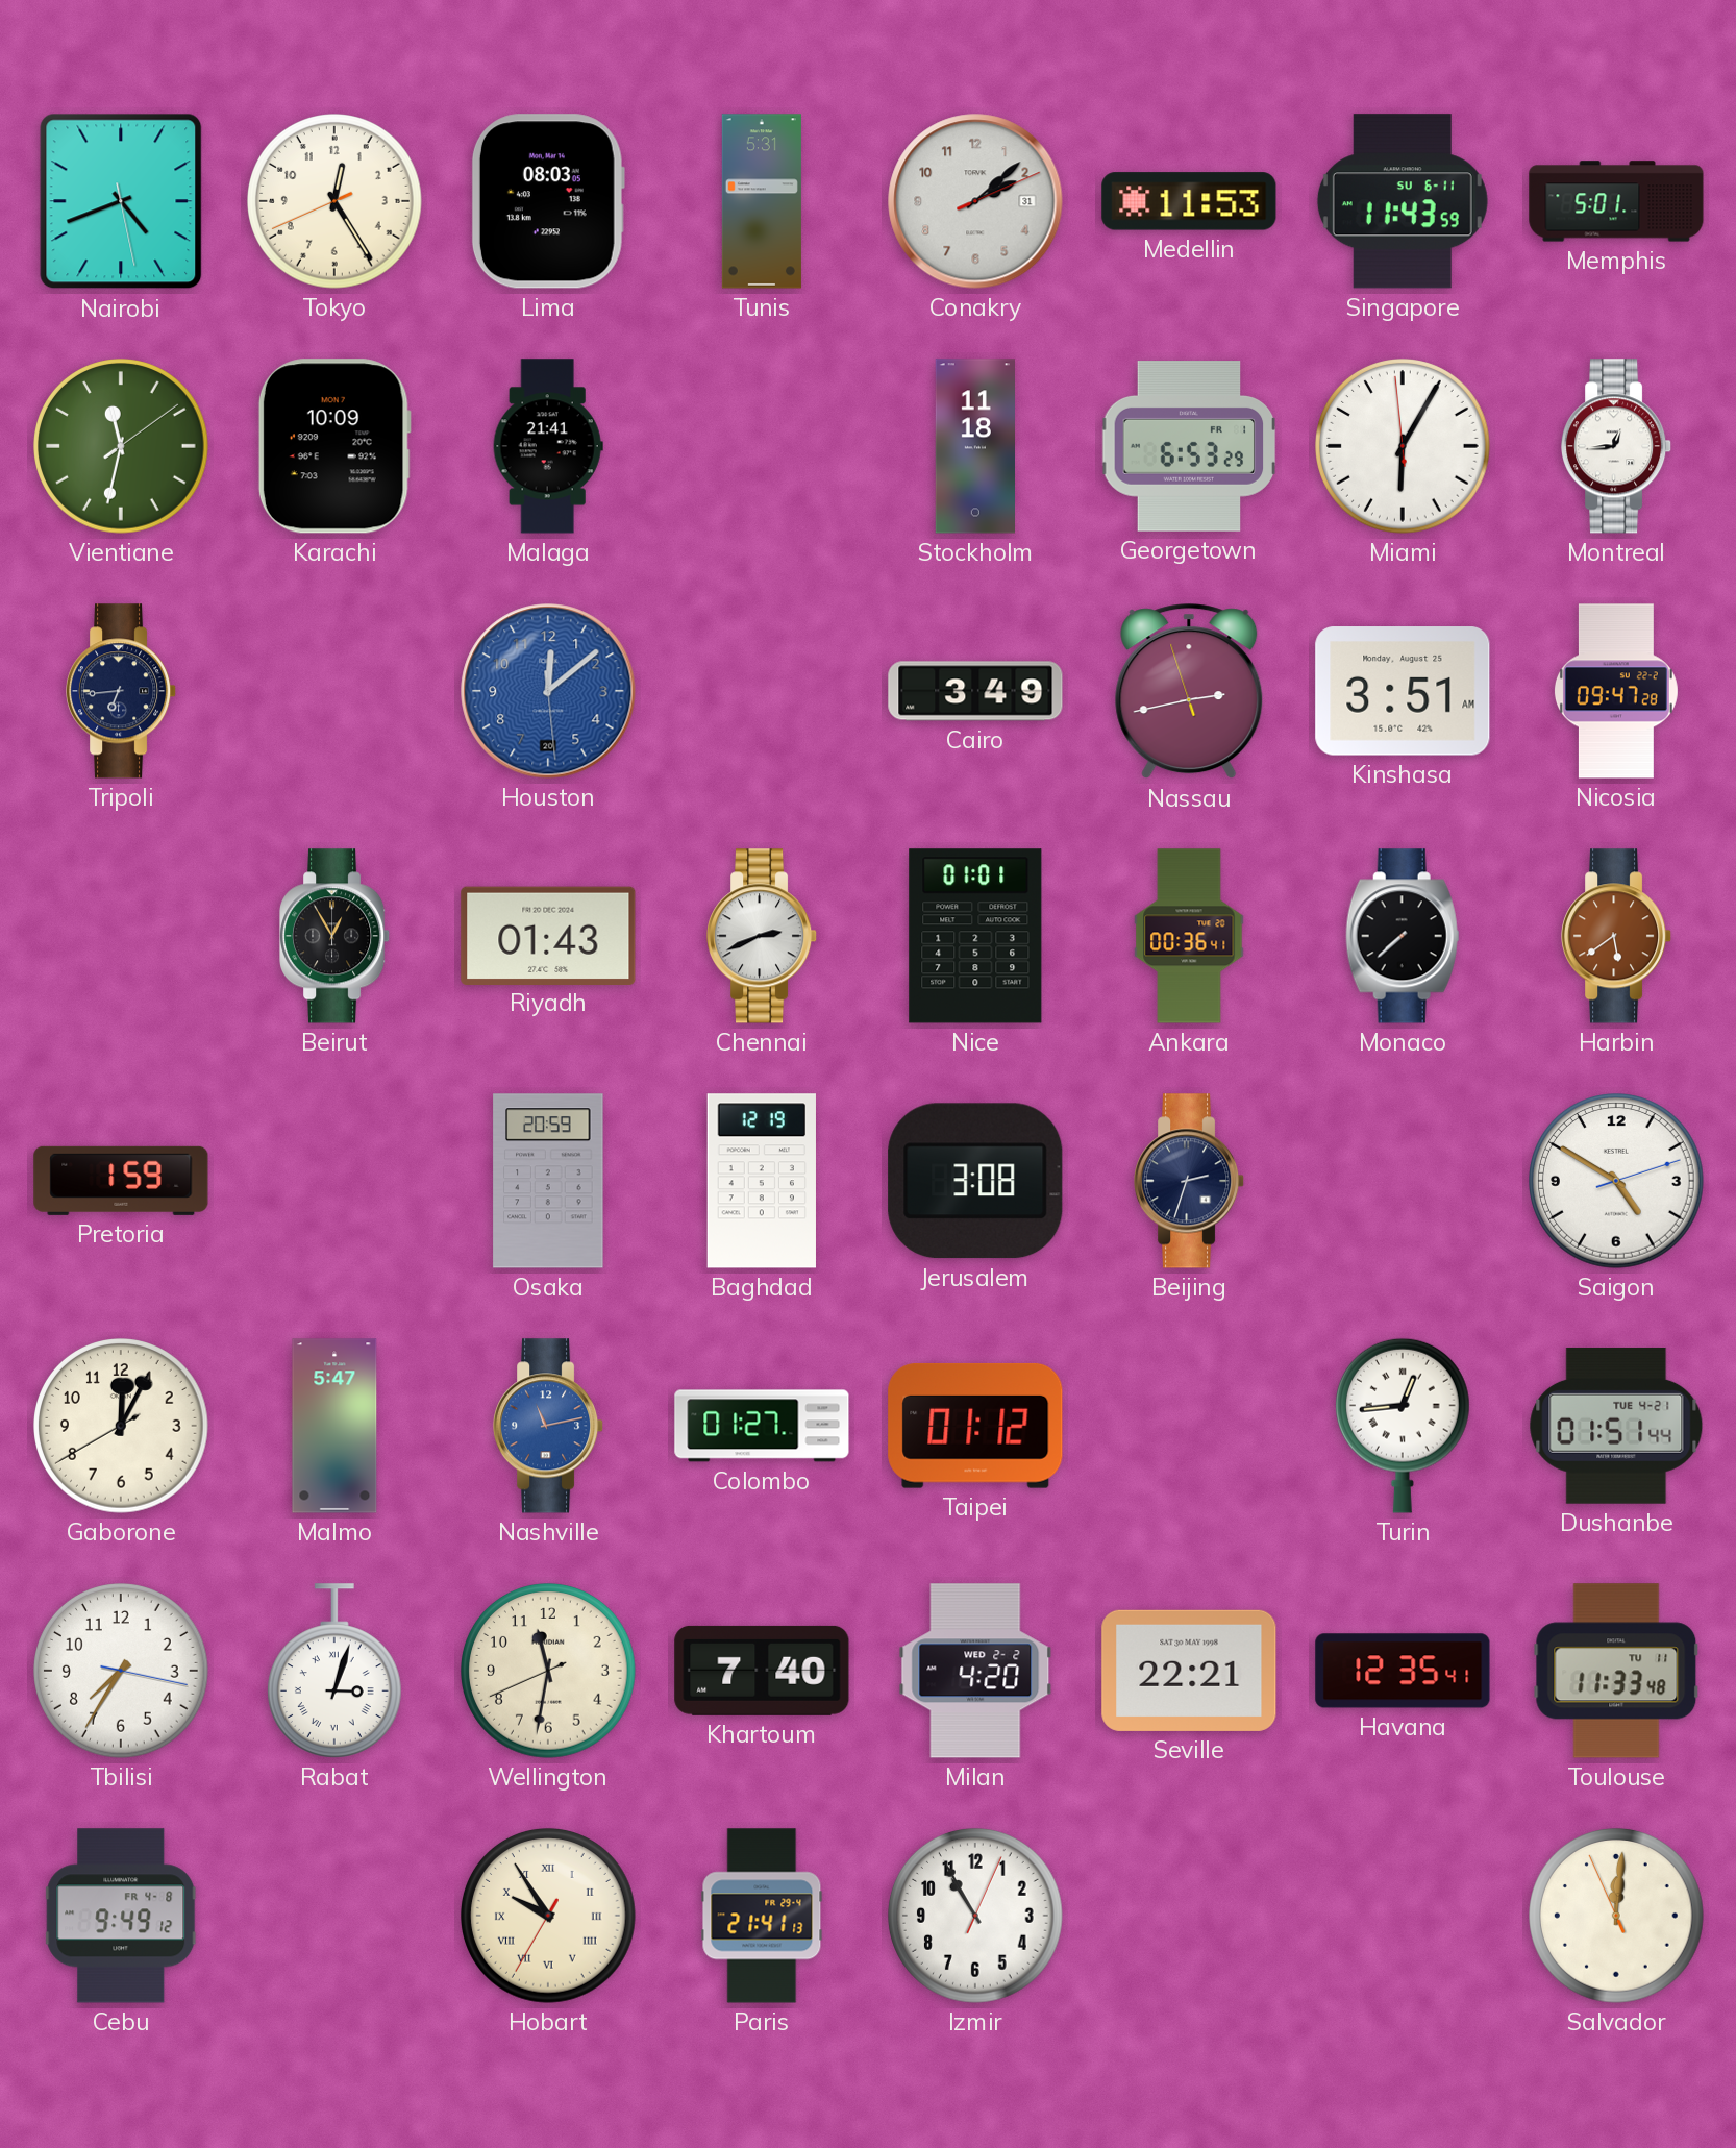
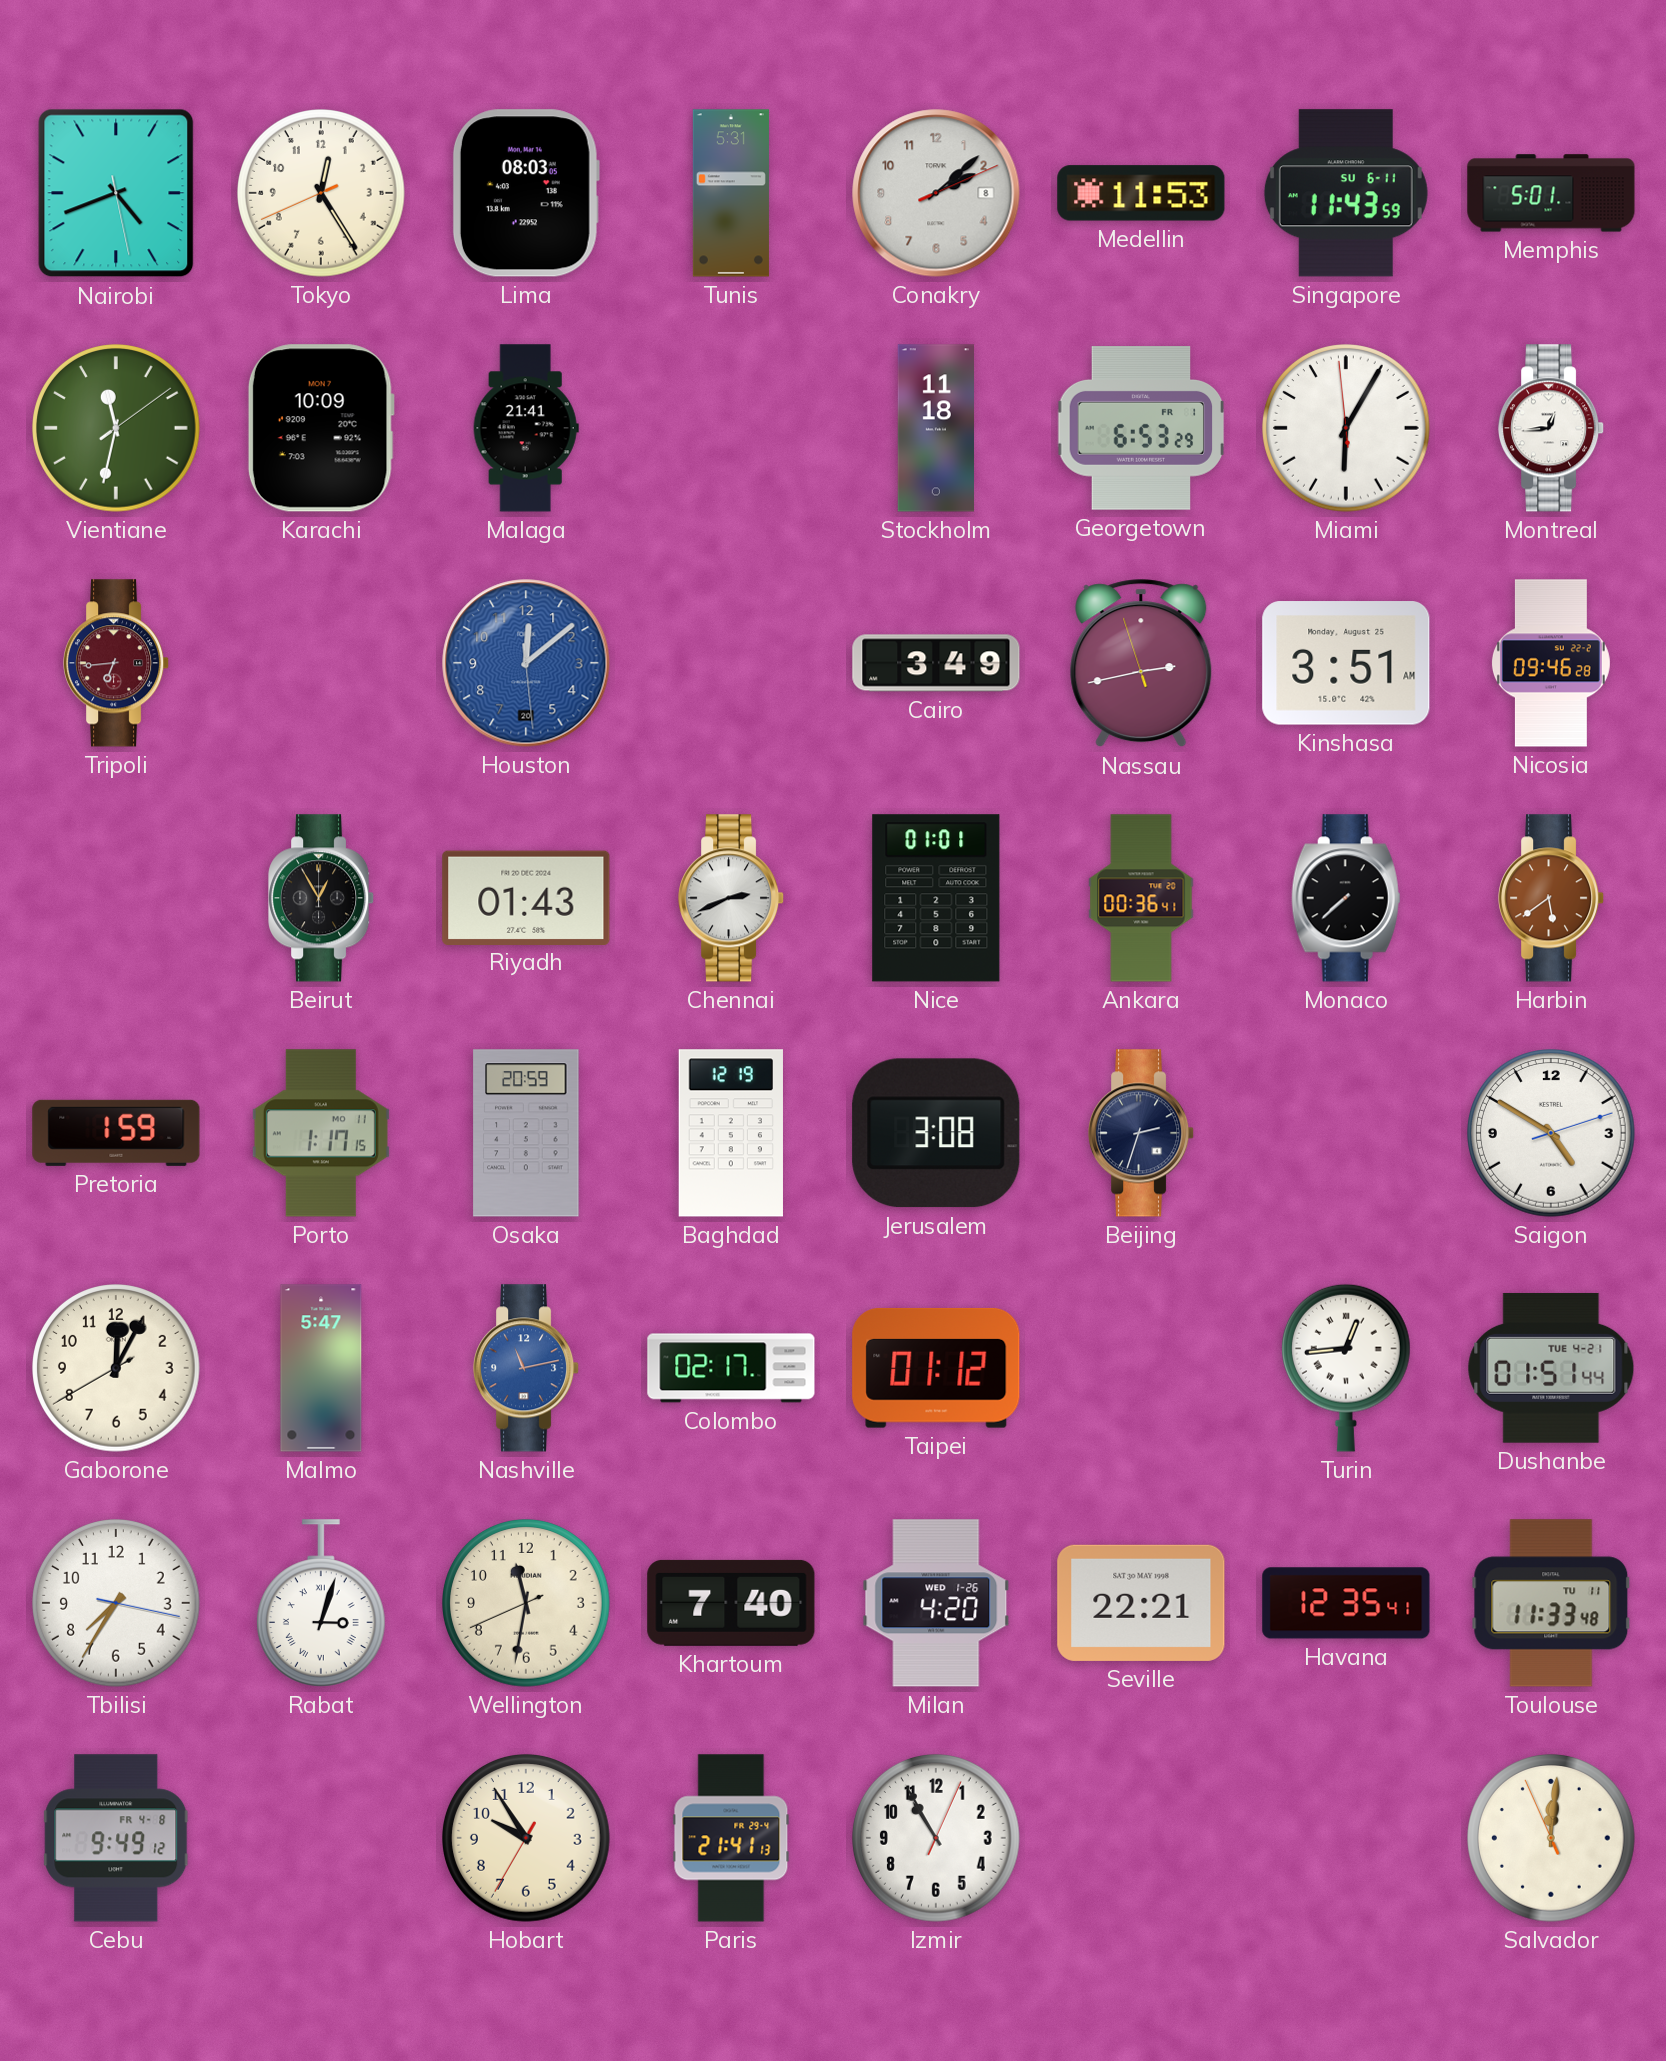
Conakry date: 31 -> 8
Tripoli dial: navy -> burgundy
Nicosia: 09:47 -> 09:46
Porto: none -> 1:17
Colombo: 01:27 -> 02:17
Milan date: WED 2-2 -> WED 1-26
Hobart numerals: Roman -> Arabic
